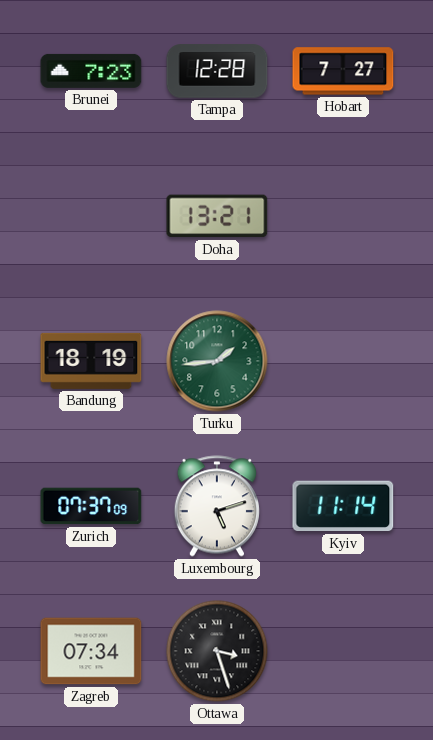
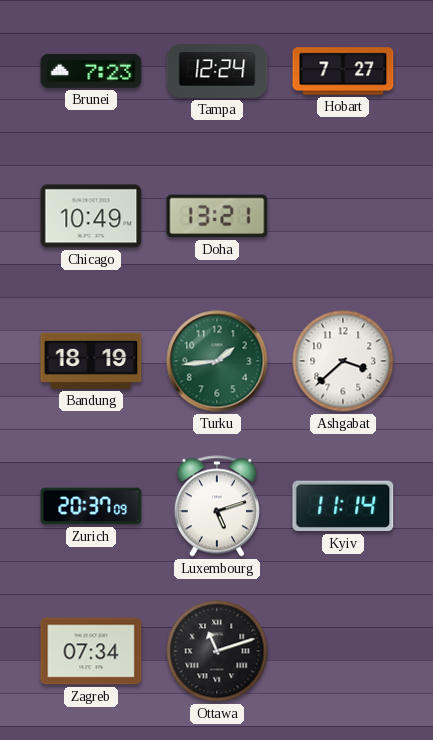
Tampa: 12:28 -> 12:24
Chicago: none -> 10:49
Ashgabat: none -> 3:38
Zurich: 07:37 -> 20:37
Ottawa: 3:27 -> 11:12
